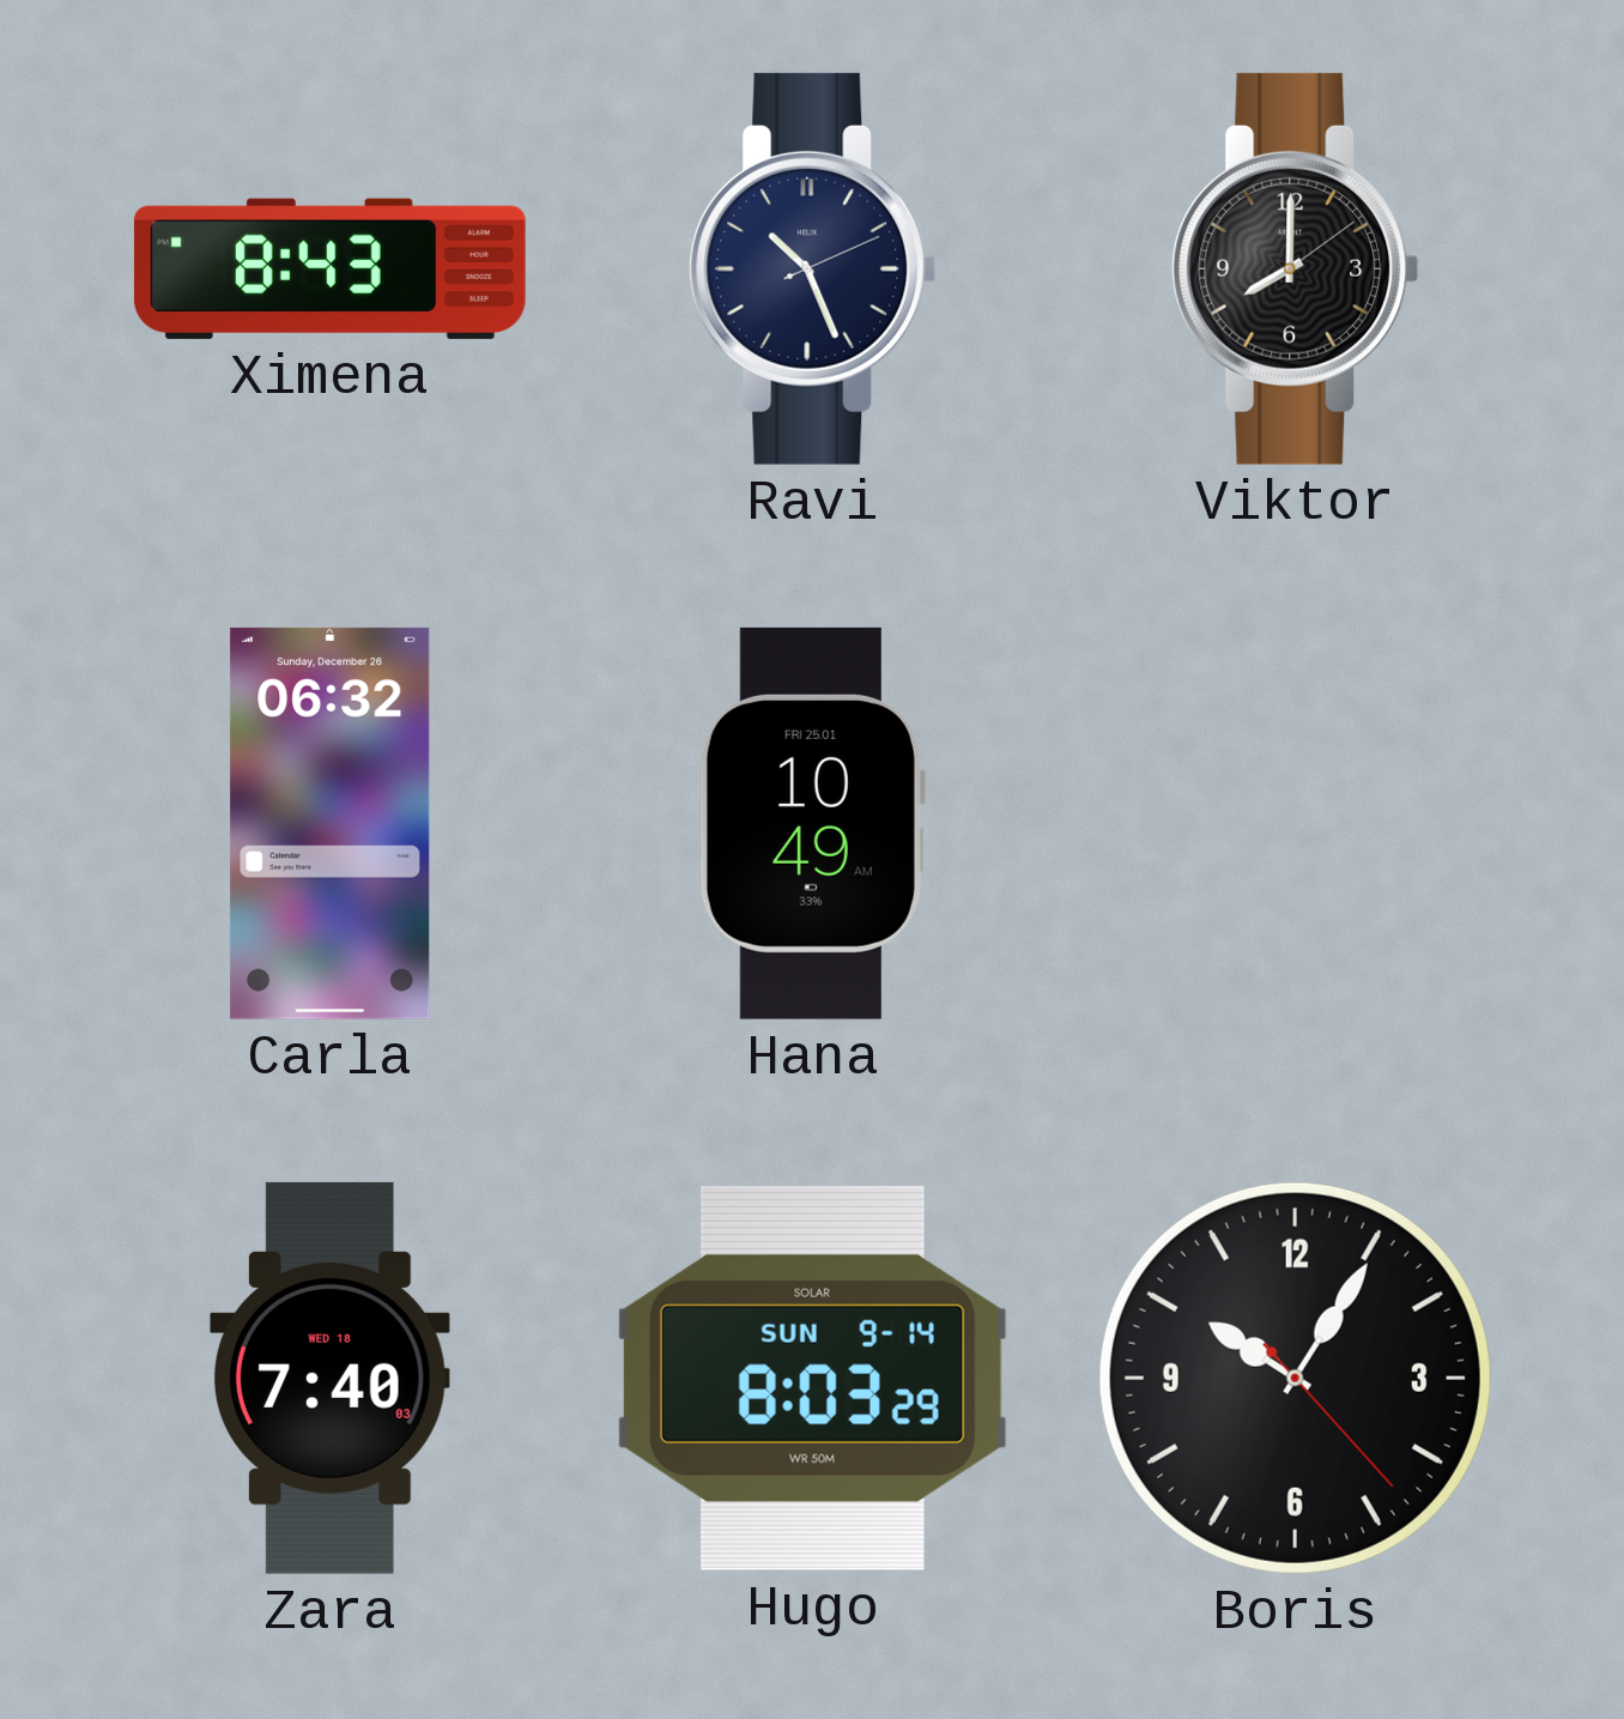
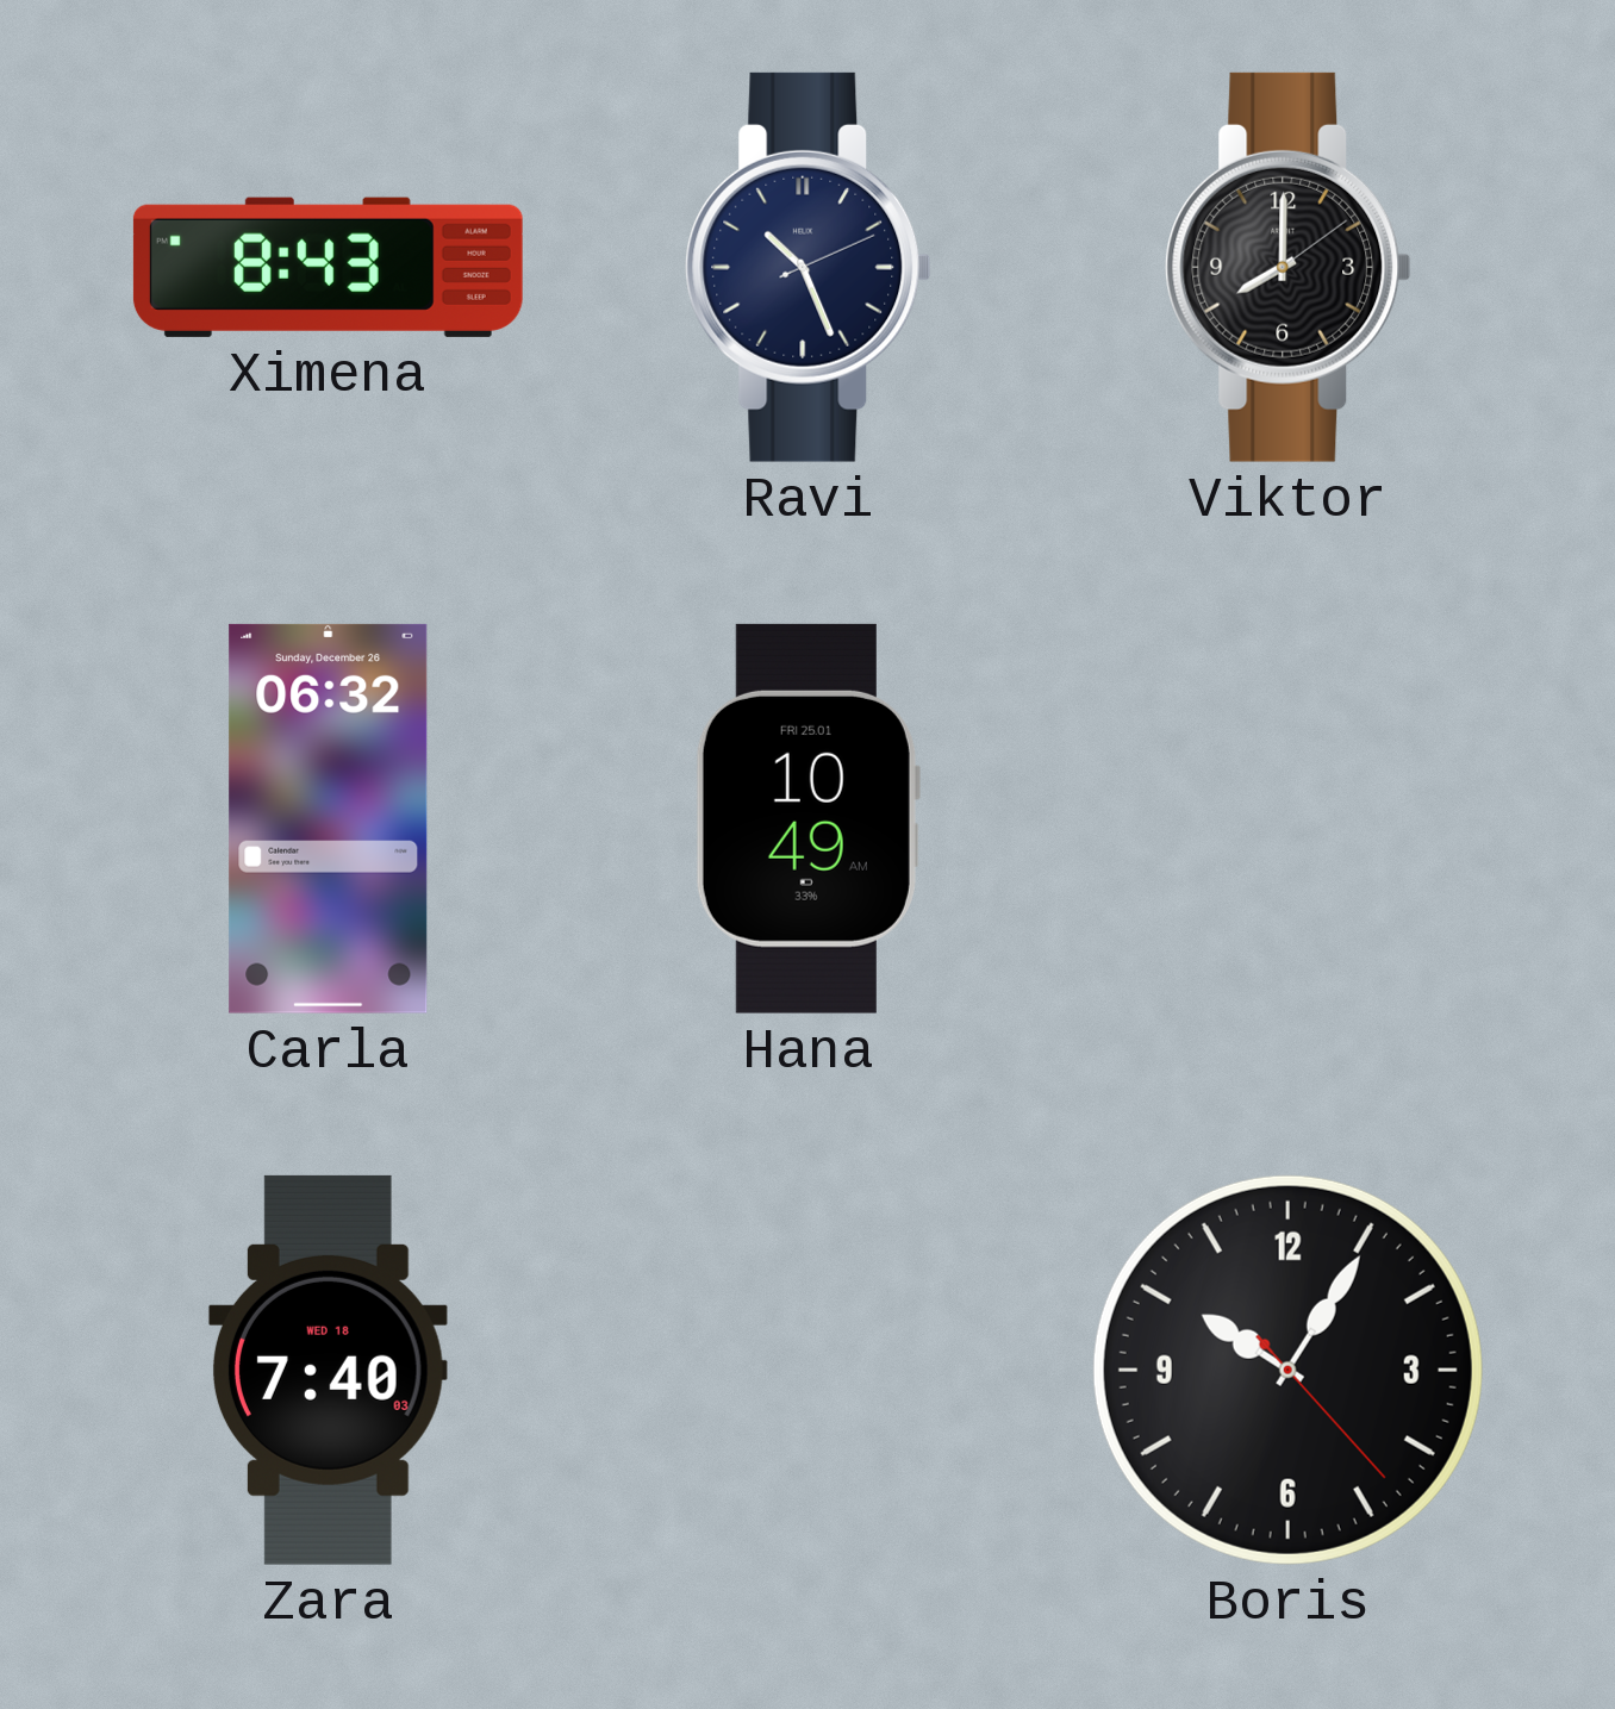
Hugo: 8:03 -> none
